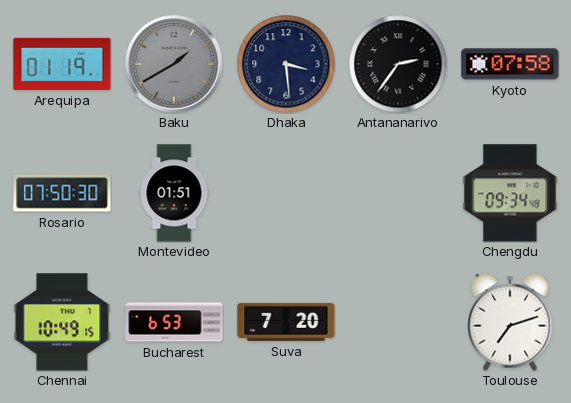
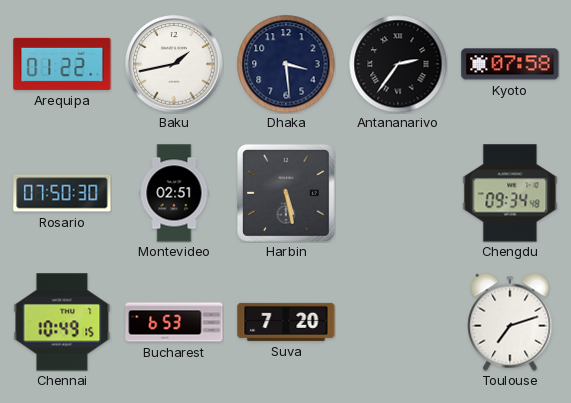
Arequipa: 01:19 -> 01:22
Baku: 1:40 -> 1:43
Baku dial: grey -> white
Montevideo: 01:51 -> 02:51
Harbin: none -> 5:28
